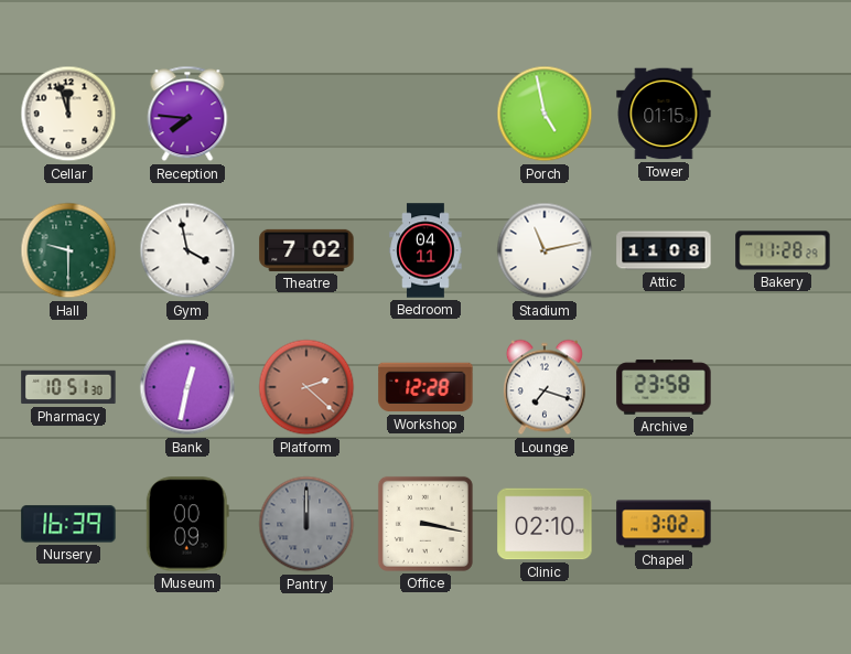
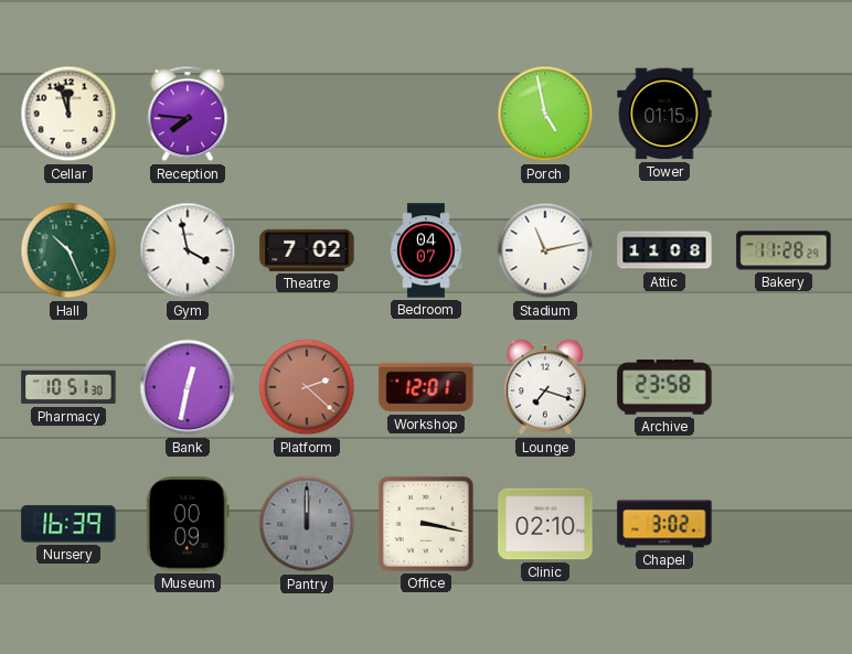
Hall: 9:30 -> 10:26
Bedroom: 04:11 -> 04:07
Workshop: 12:28 -> 12:01
